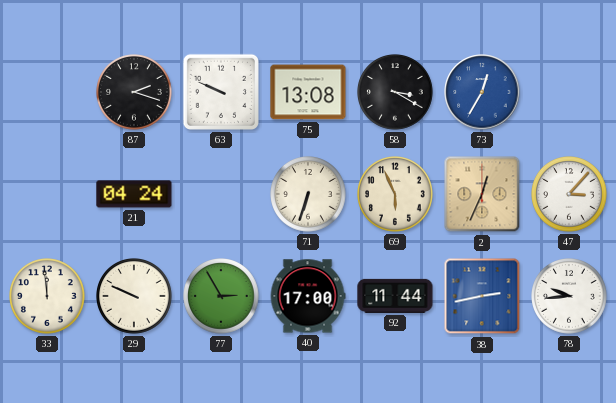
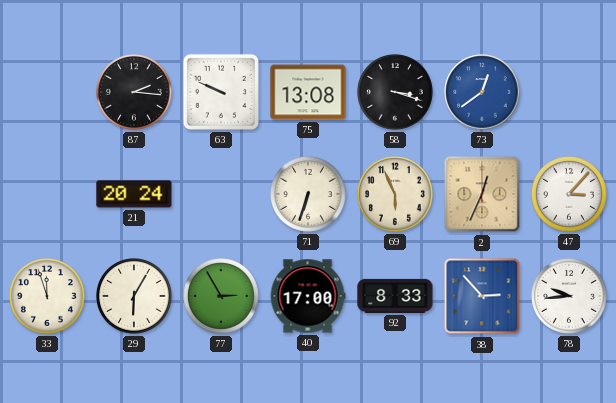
87: 2:18 -> 2:16
58: 3:20 -> 3:18
73: 12:35 -> 12:39
21: 04:24 -> 20:24
33: 11:59 -> 11:57
29: 9:49 -> 6:05
92: 11:44 -> 8:33
38: 2:43 -> 2:53
